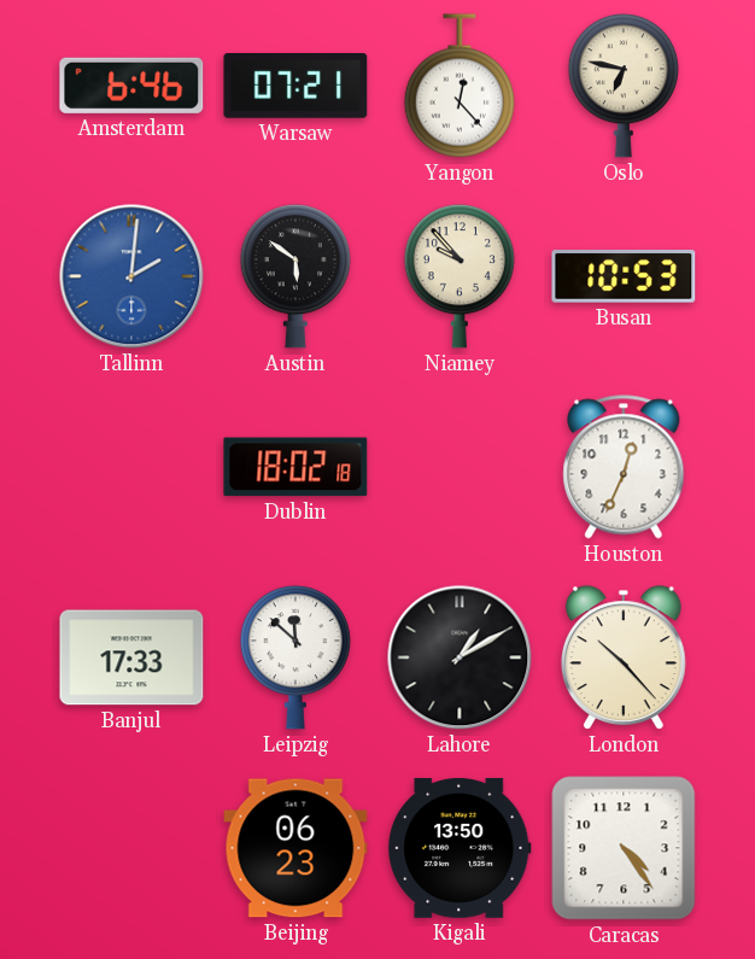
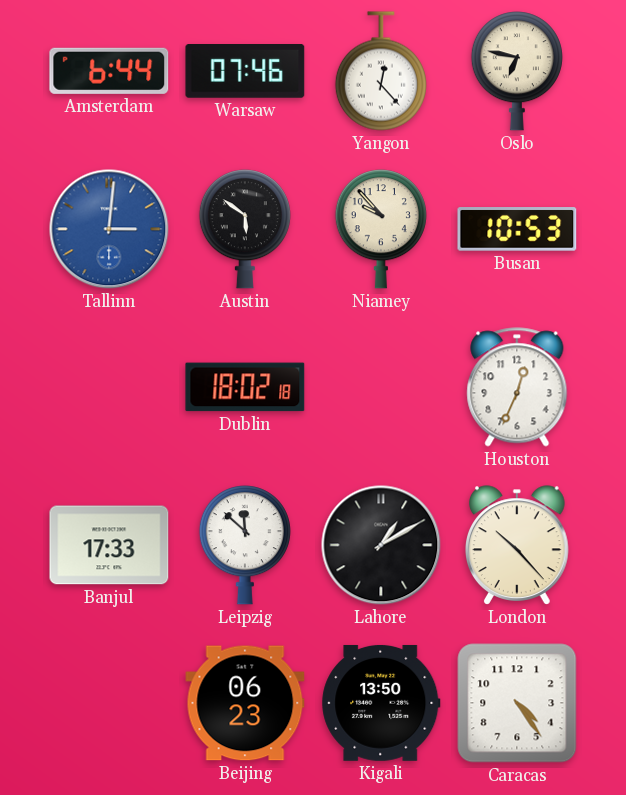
Amsterdam: 6:46 -> 6:44
Warsaw: 07:21 -> 07:46
Tallinn: 2:01 -> 3:01
